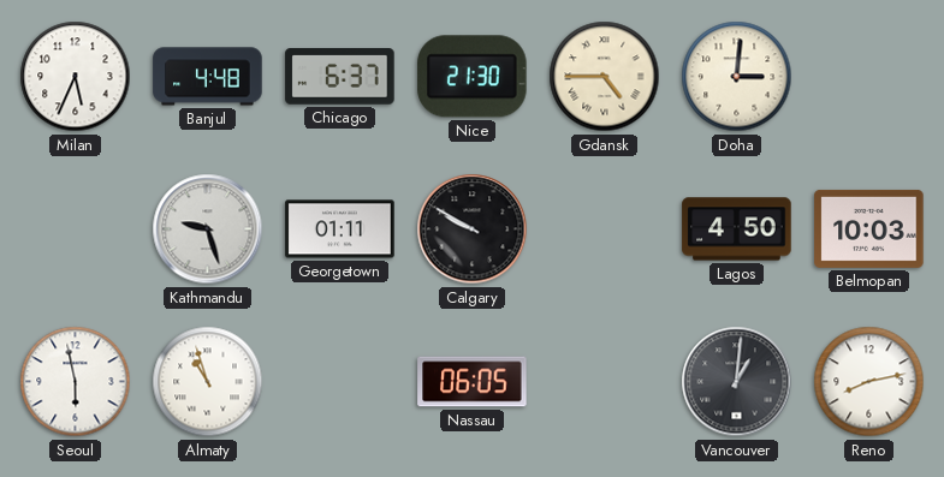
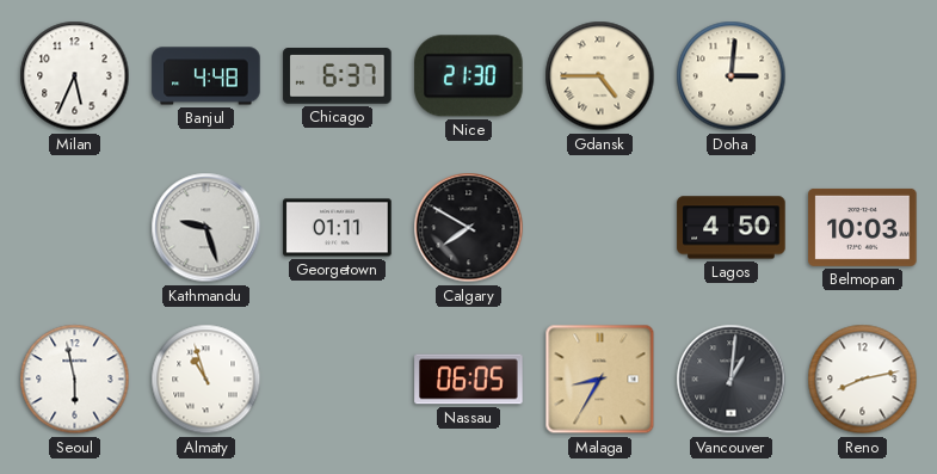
Calgary: 9:50 -> 7:50
Malaga: none -> 8:35
